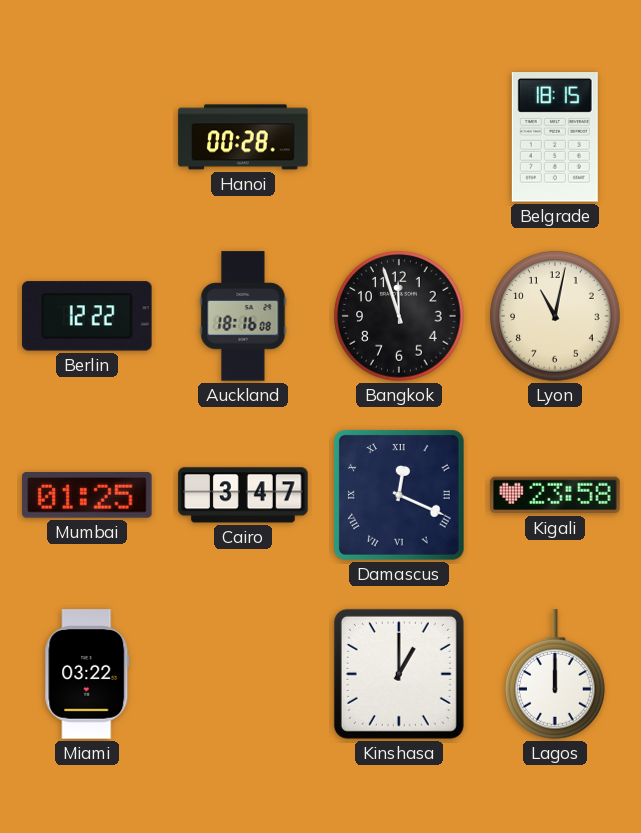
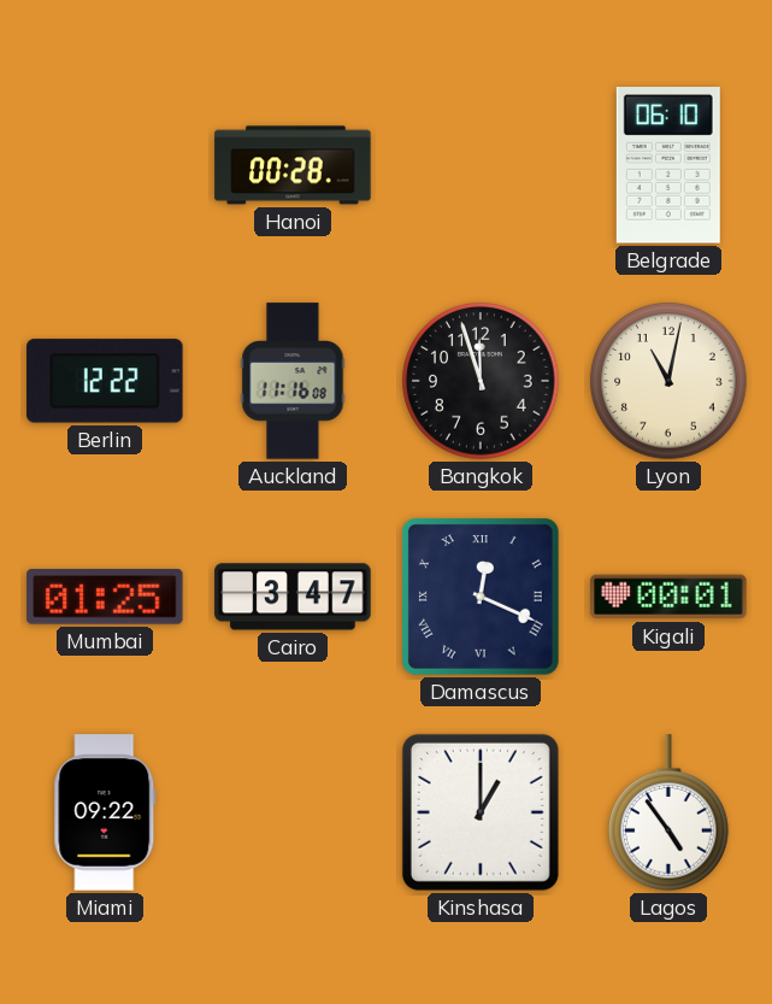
Belgrade: 18:15 -> 06:10
Auckland: 18:16 -> 11:16
Kigali: 23:58 -> 00:01
Miami: 03:22 -> 09:22
Lagos: 12:00 -> 4:54
